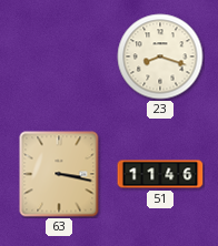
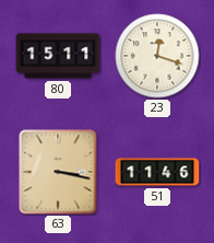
80: none -> 15:11
23: 8:18 -> 12:18
